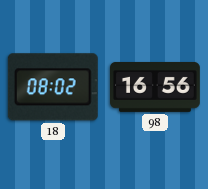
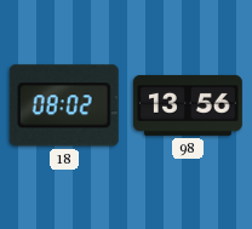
98: 16:56 -> 13:56
